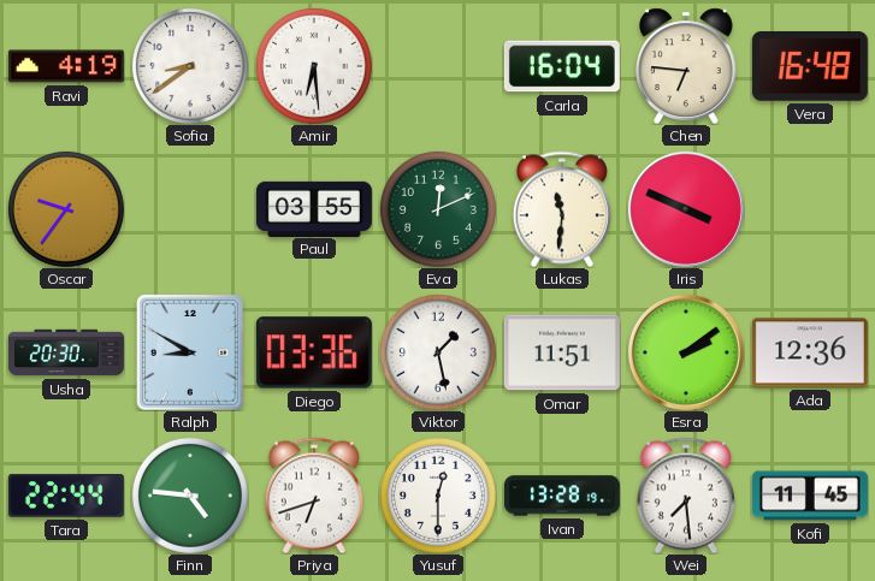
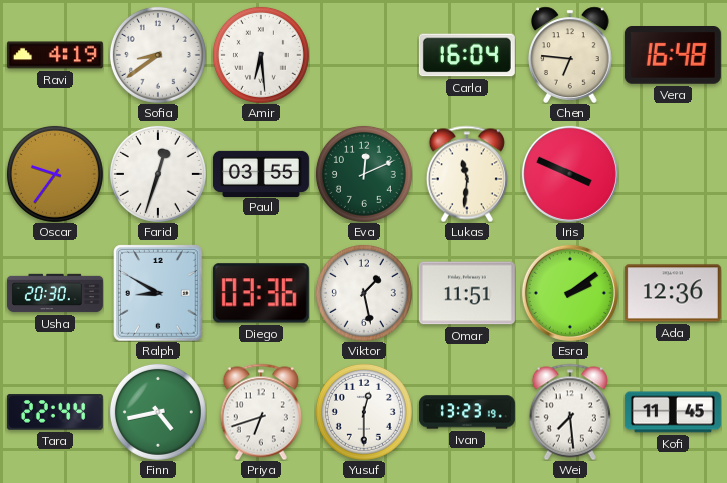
Farid: none -> 12:33
Finn: 4:46 -> 4:43
Ivan: 13:28 -> 13:23
